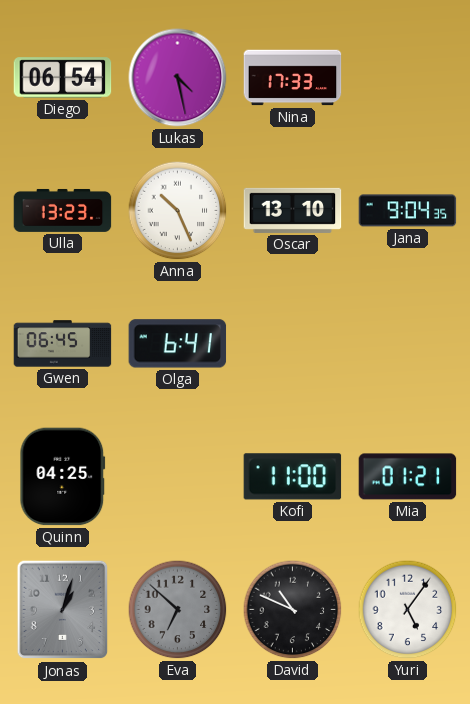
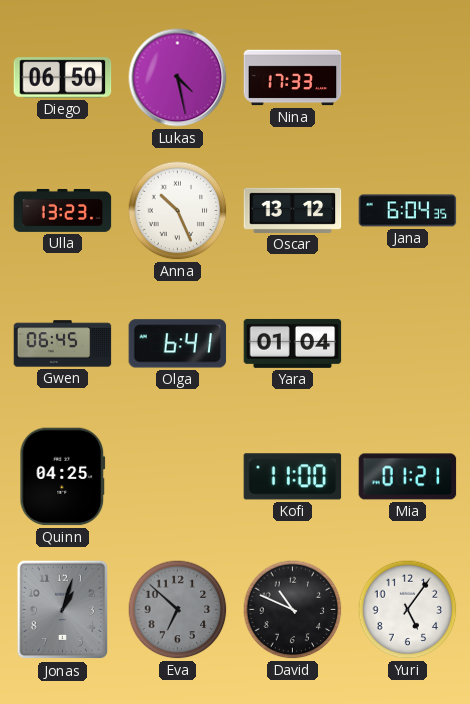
Diego: 06:54 -> 06:50
Oscar: 13:10 -> 13:12
Jana: 9:04 -> 6:04
Yara: none -> 01:04
